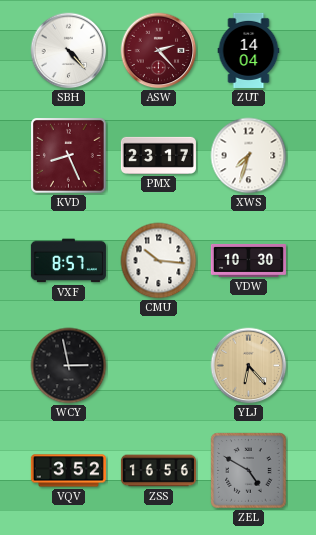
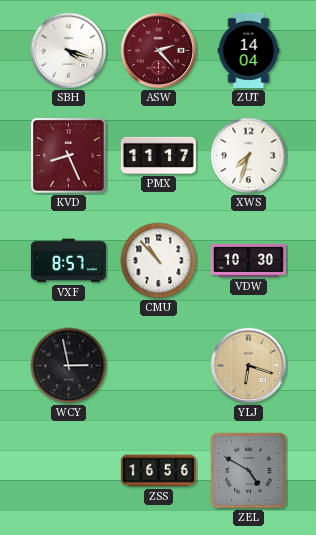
SBH: 4:23 -> 4:18
PMX: 23:17 -> 11:17
CMU: 10:16 -> 10:53
YLJ: 6:23 -> 6:18
VQV: 3:52 -> none
